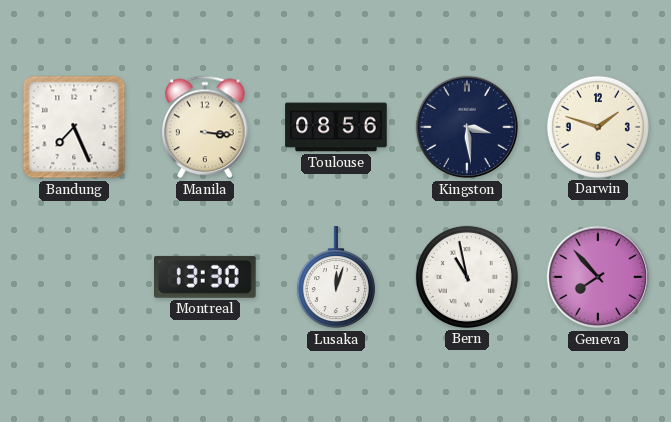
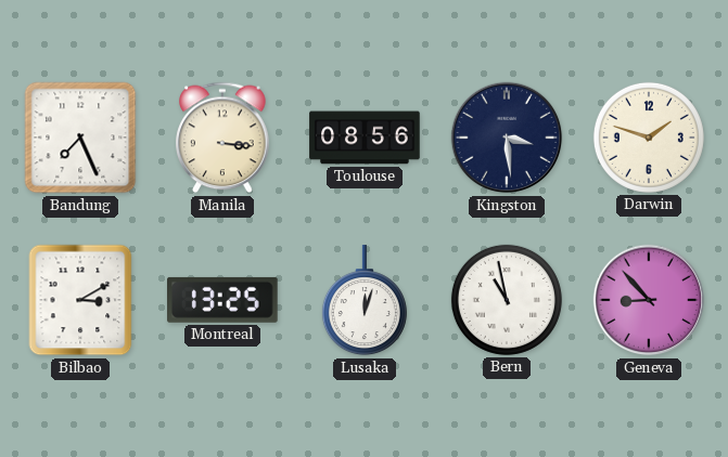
Bilbao: none -> 3:10
Montreal: 13:30 -> 13:25
Geneva: 7:53 -> 8:53
